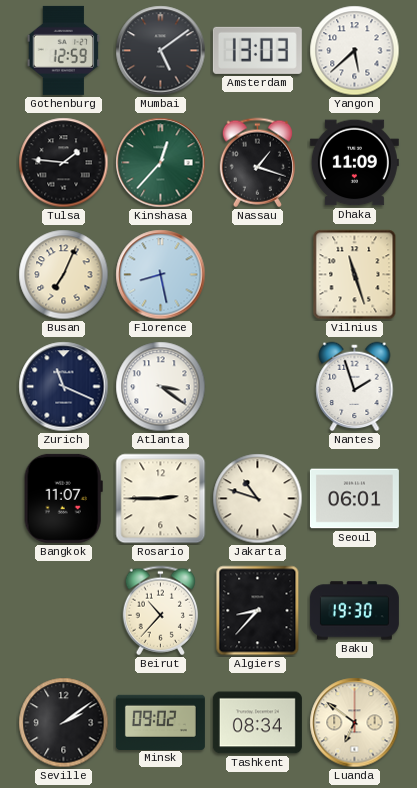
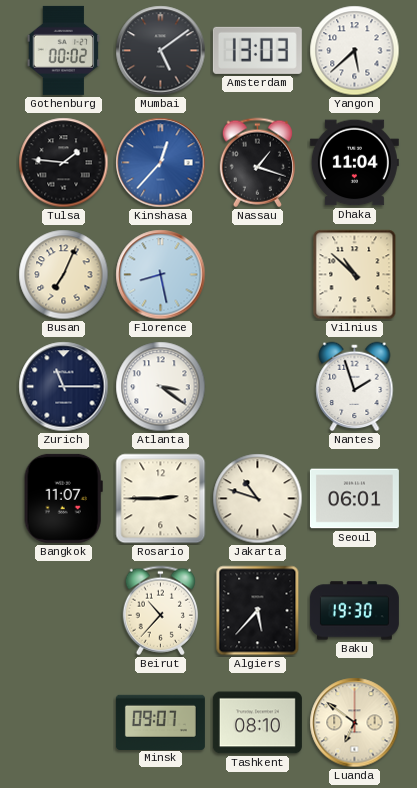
Gothenburg: 12:59 -> 00:02
Kinshasa dial: green -> blue
Dhaka: 11:09 -> 11:04
Vilnius: 11:27 -> 10:52
Zurich: 11:19 -> 11:15
Algiers: 8:37 -> 5:37
Seville: 2:09 -> none
Minsk: 09:02 -> 09:07
Tashkent: 08:34 -> 08:10
